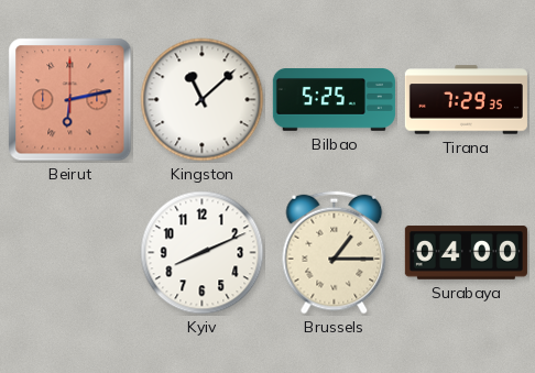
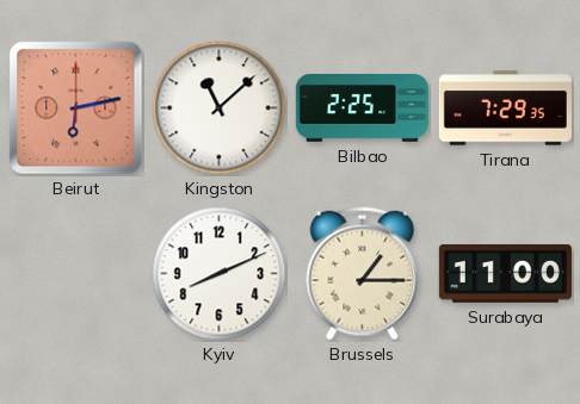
Bilbao: 5:25 -> 2:25
Surabaya: 04:00 -> 11:00
